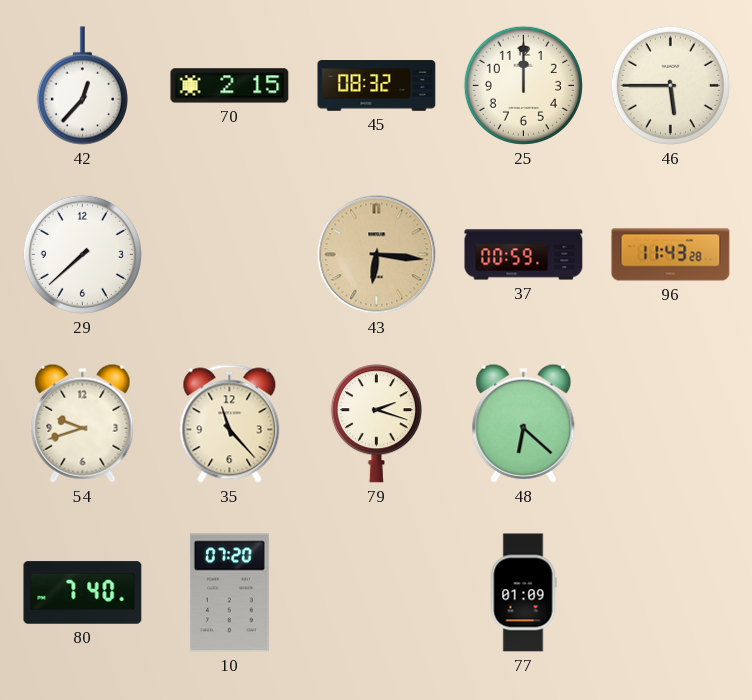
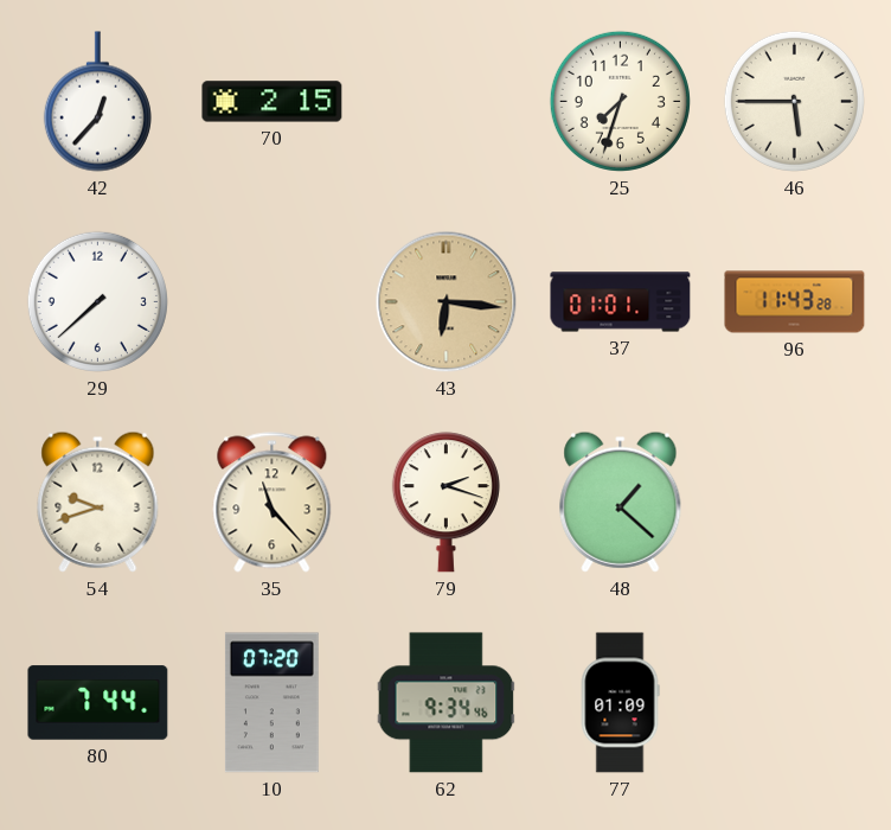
45: 08:32 -> none
25: 12:00 -> 7:33
37: 00:59 -> 01:01
48: 6:22 -> 1:22
80: 7:40 -> 7:44
62: none -> 9:34
